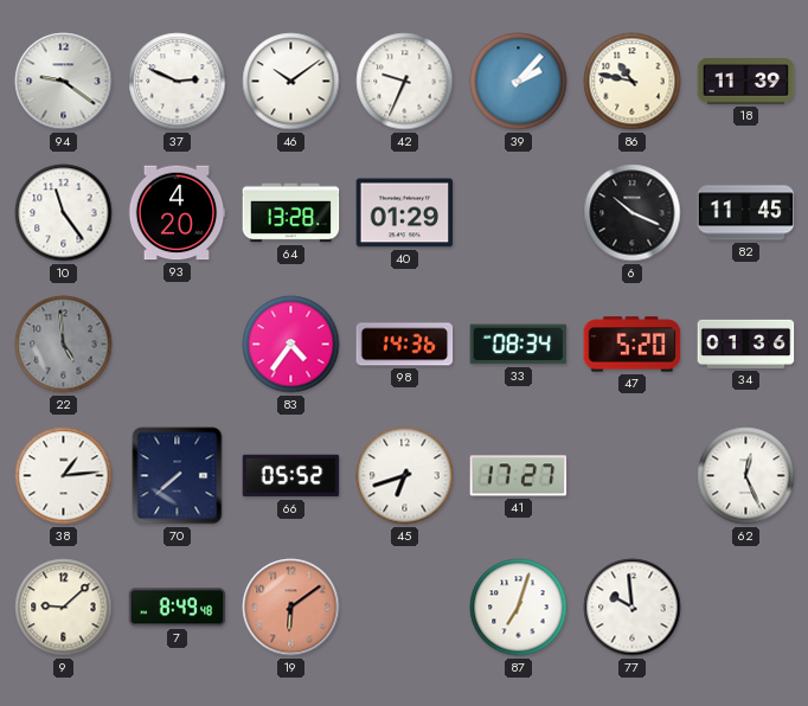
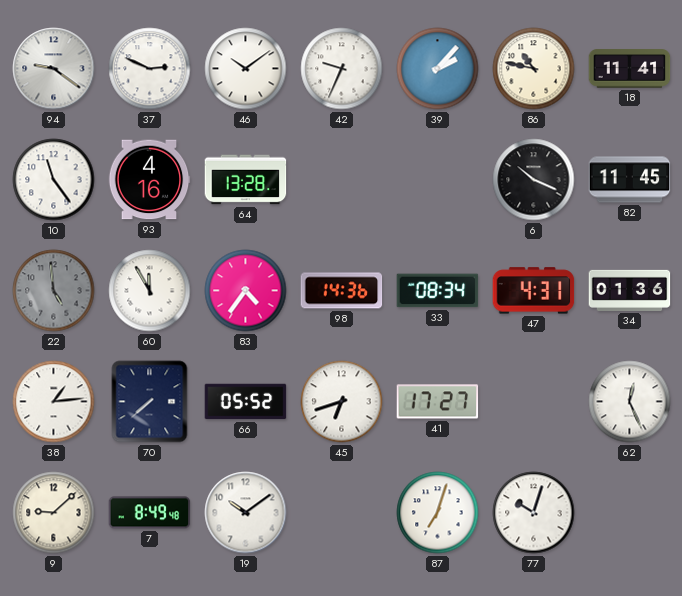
18: 11:39 -> 11:41
93: 4:20 -> 4:16
40: 01:29 -> none
60: none -> 11:55
47: 5:20 -> 4:31
19: 6:09 -> 10:09
19 dial: salmon -> white
77: 9:59 -> 10:03
